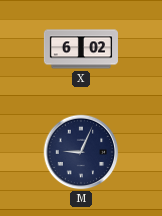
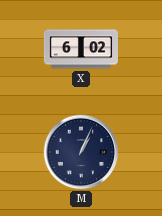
M: 9:04 -> 1:04
